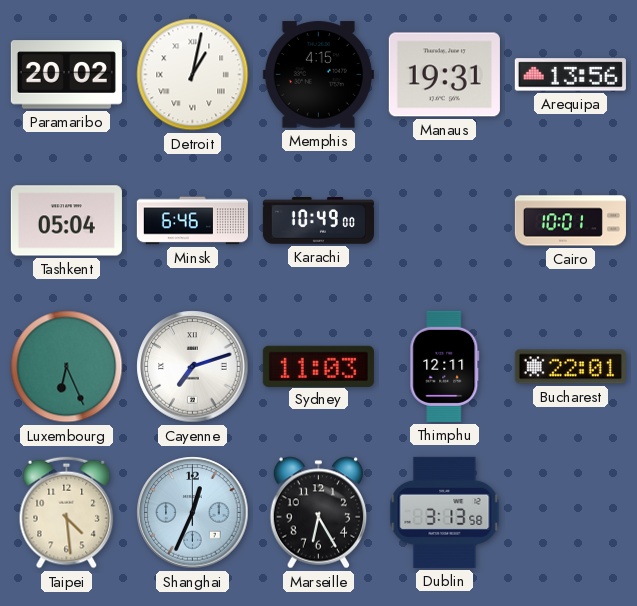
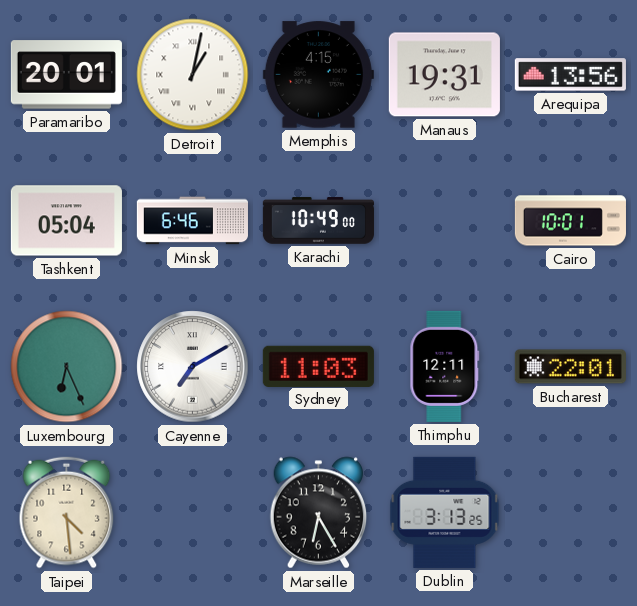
Paramaribo: 20:02 -> 20:01
Cayenne: 7:12 -> 7:10
Shanghai: 12:34 -> none
Dublin: 3:13:58 -> 3:13:25
